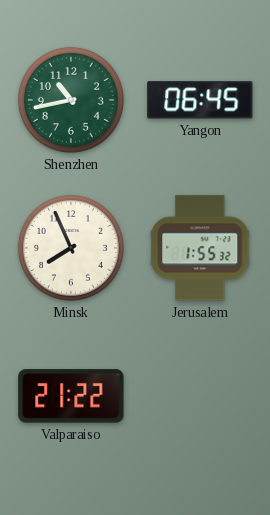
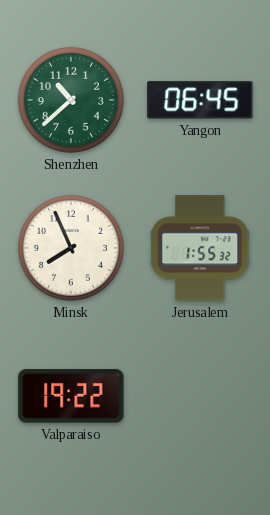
Shenzhen: 10:43 -> 10:38
Valparaiso: 21:22 -> 19:22
